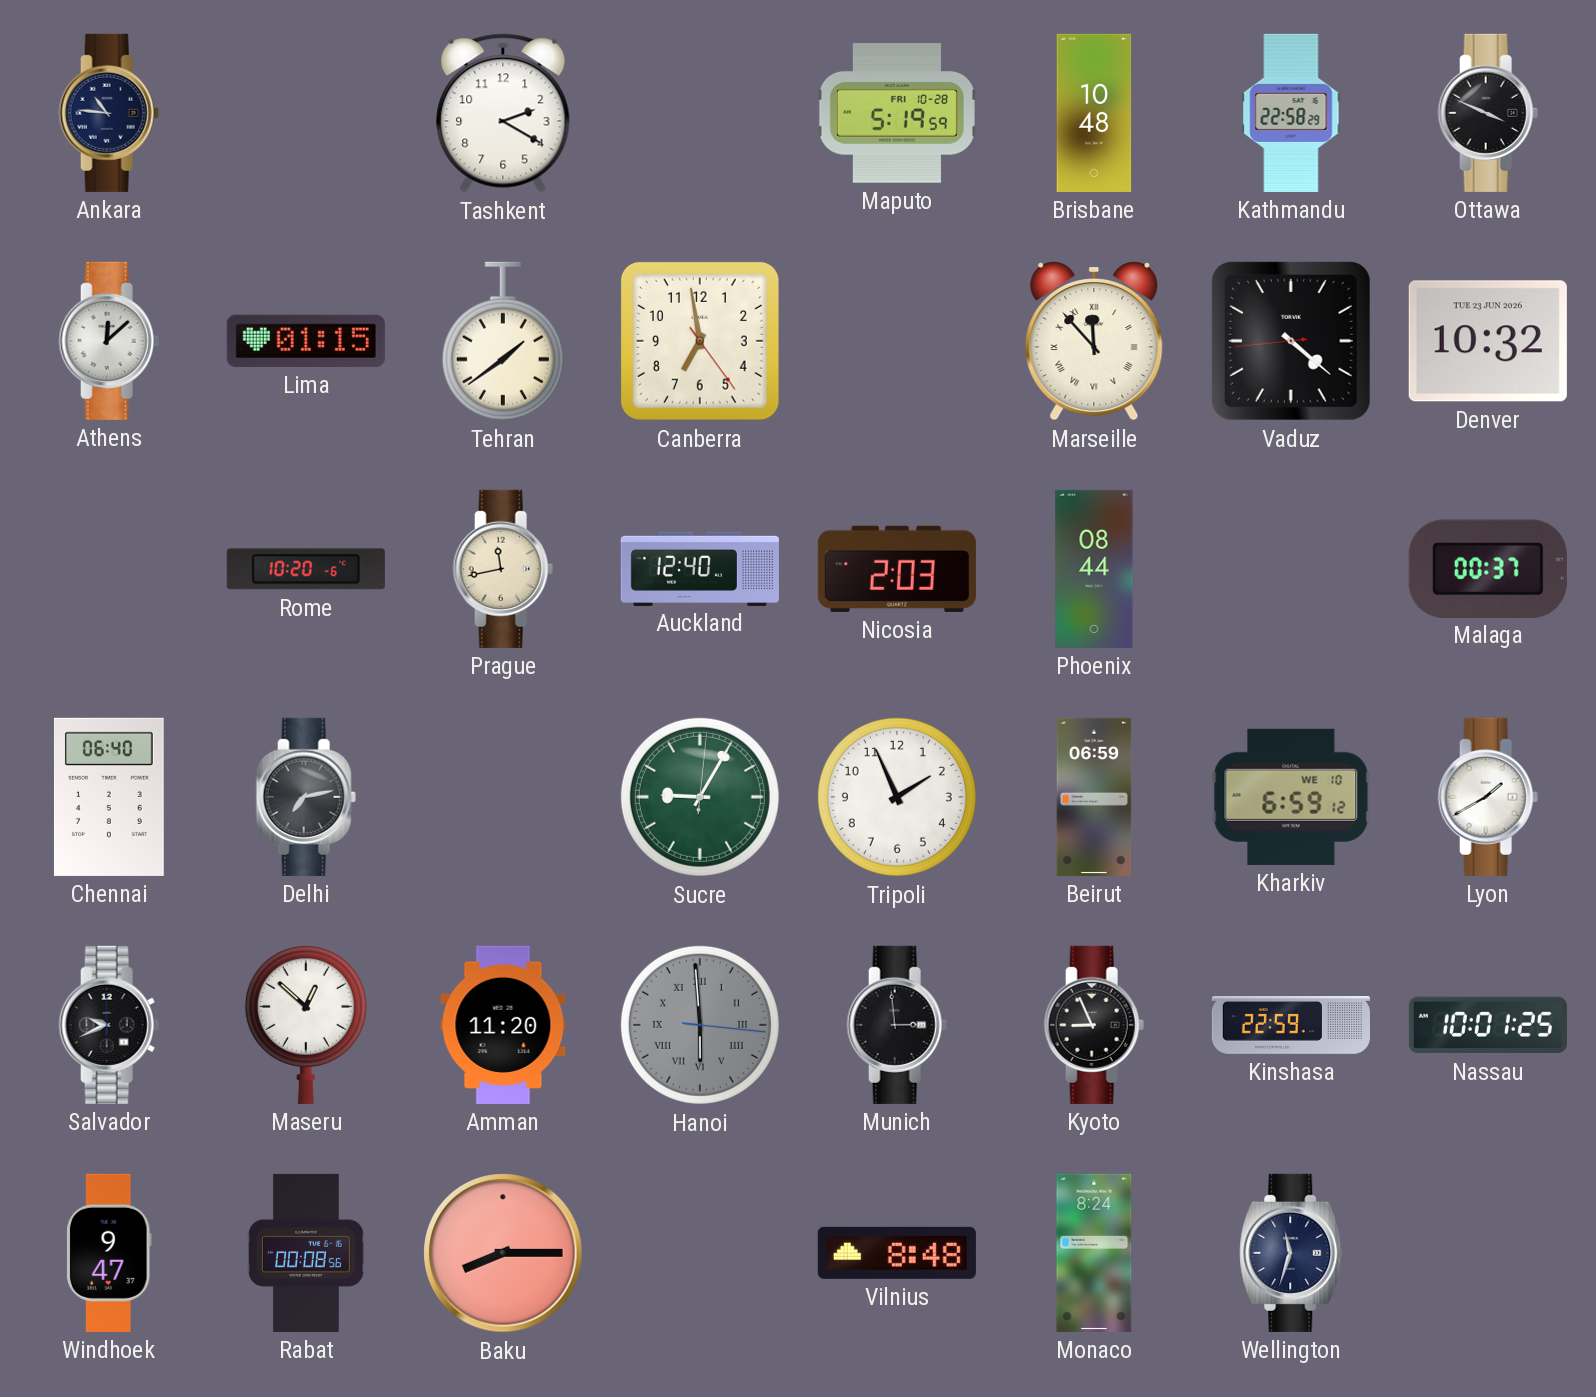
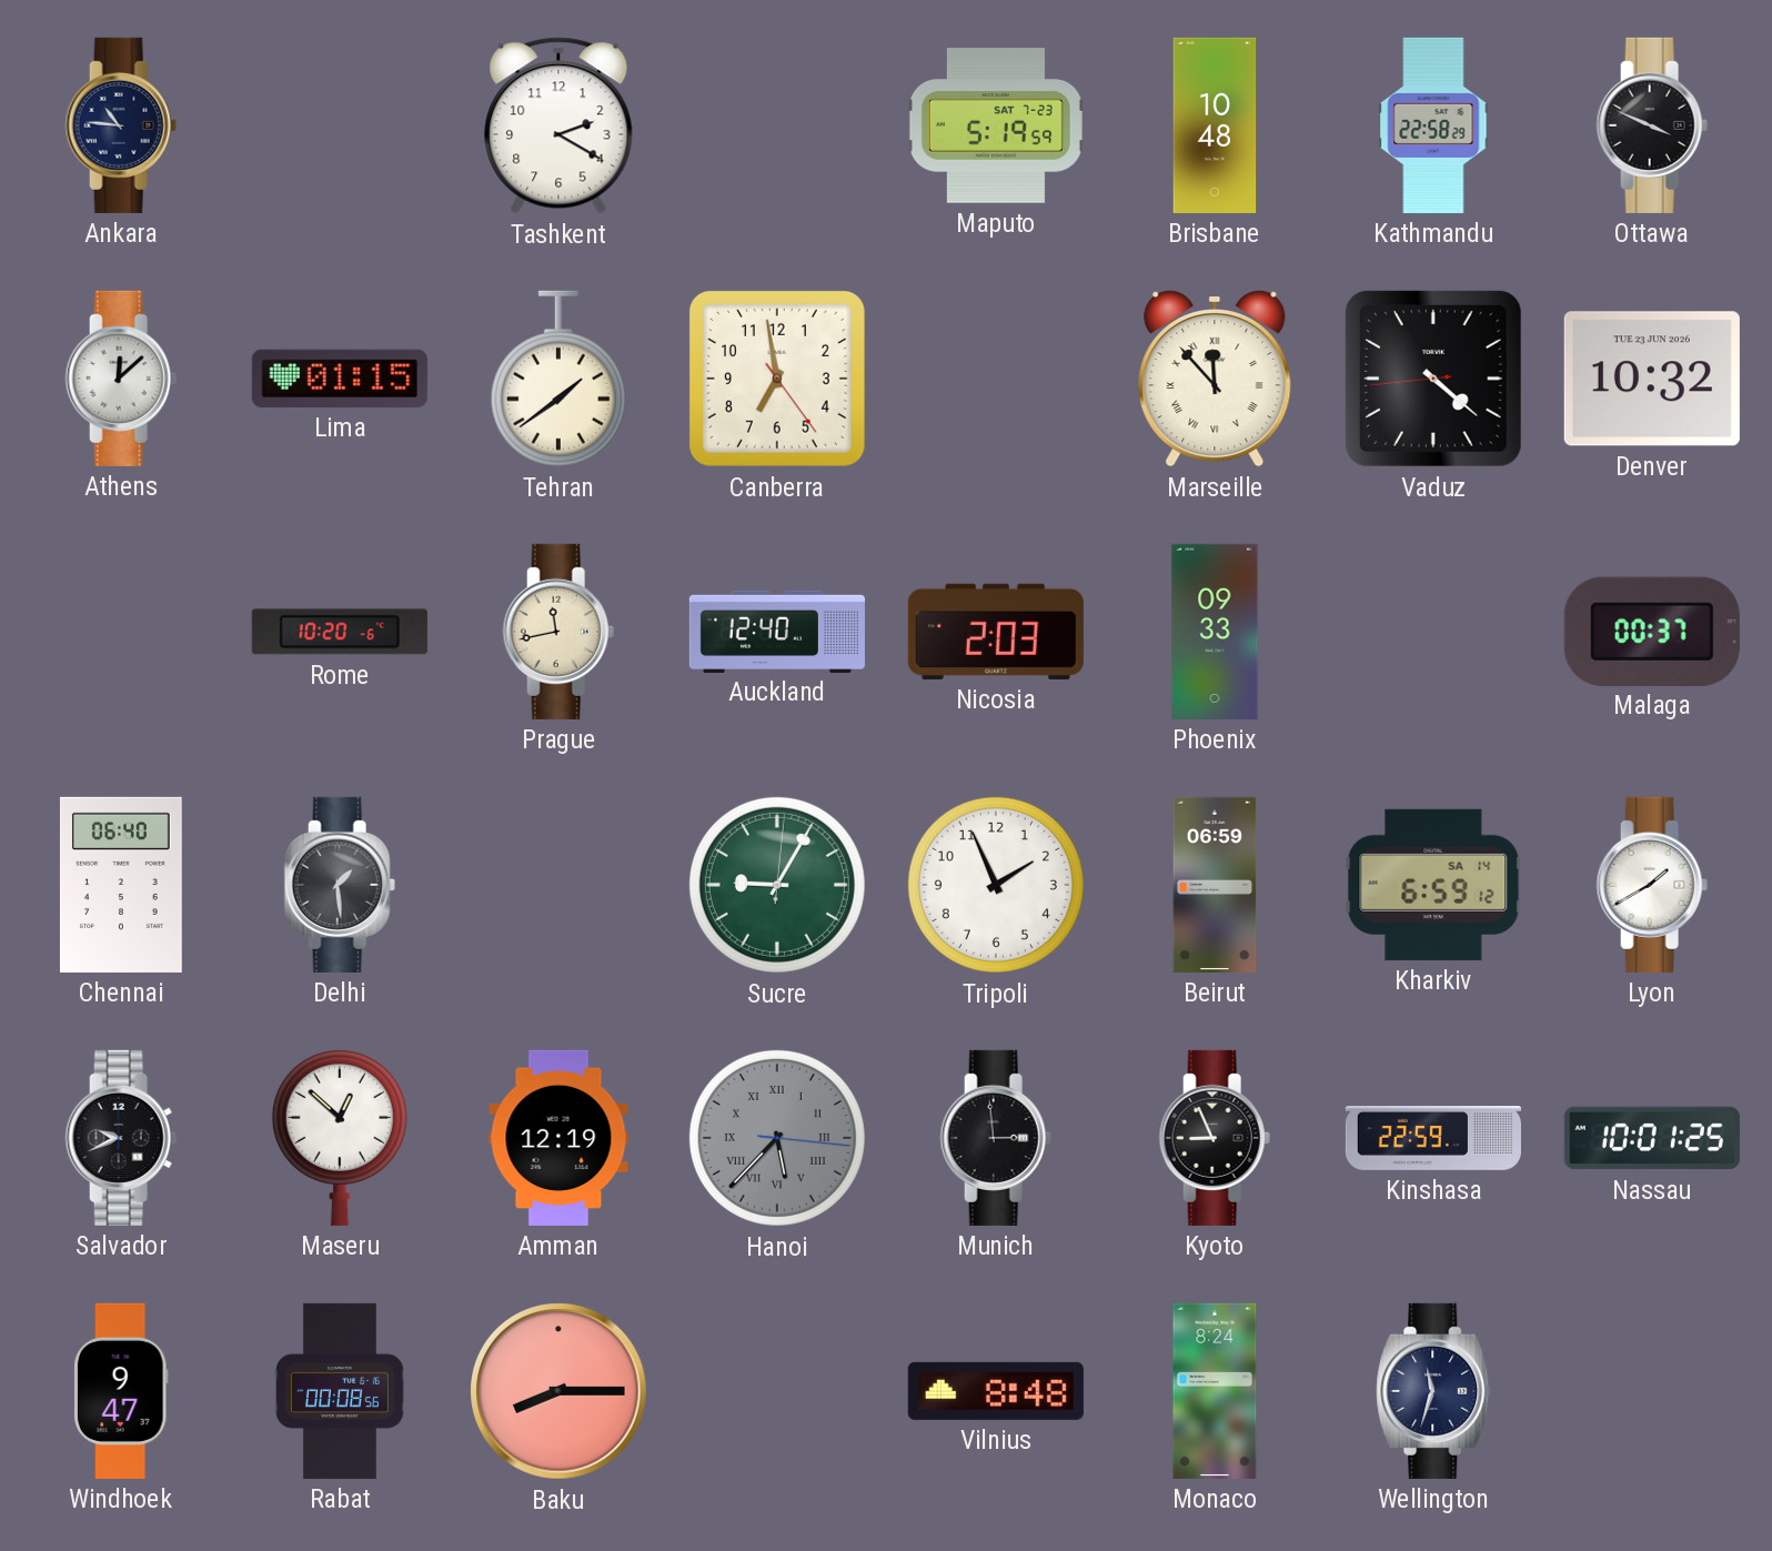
Maputo date: FRI 10-28 -> SAT 7-23
Phoenix: 08:44 -> 09:33
Delhi: 7:13 -> 1:29
Kharkiv date: WE 10 -> SA 14
Amman: 11:20 -> 12:19
Hanoi: 5:59 -> 5:37
